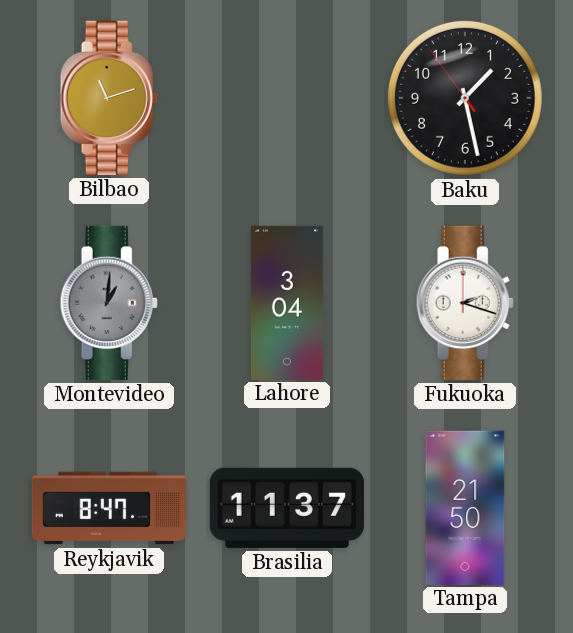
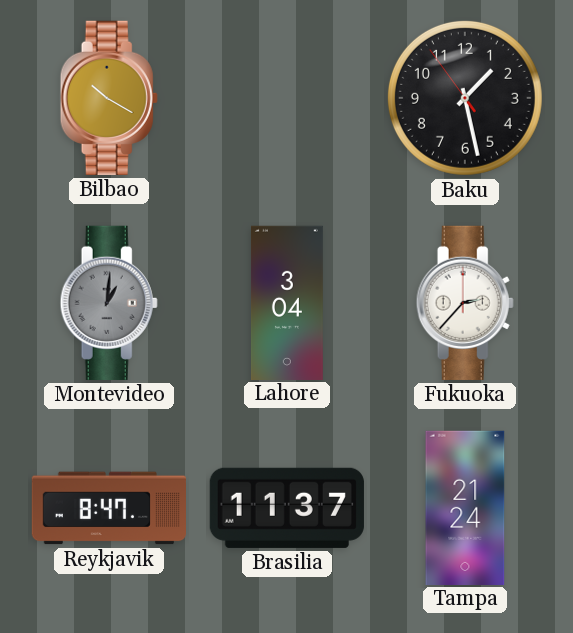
Bilbao: 11:12 -> 10:20
Fukuoka: 2:18 -> 2:37
Tampa: 21:50 -> 21:24
